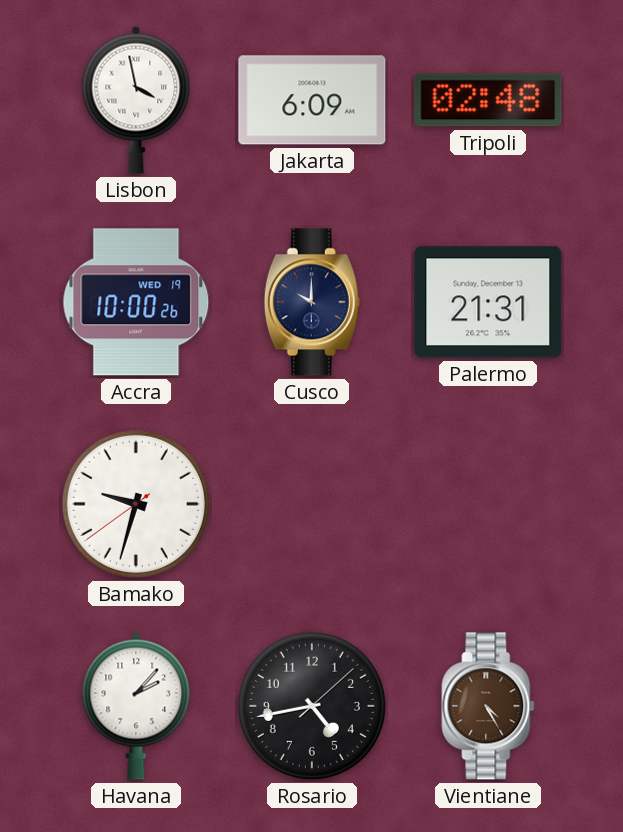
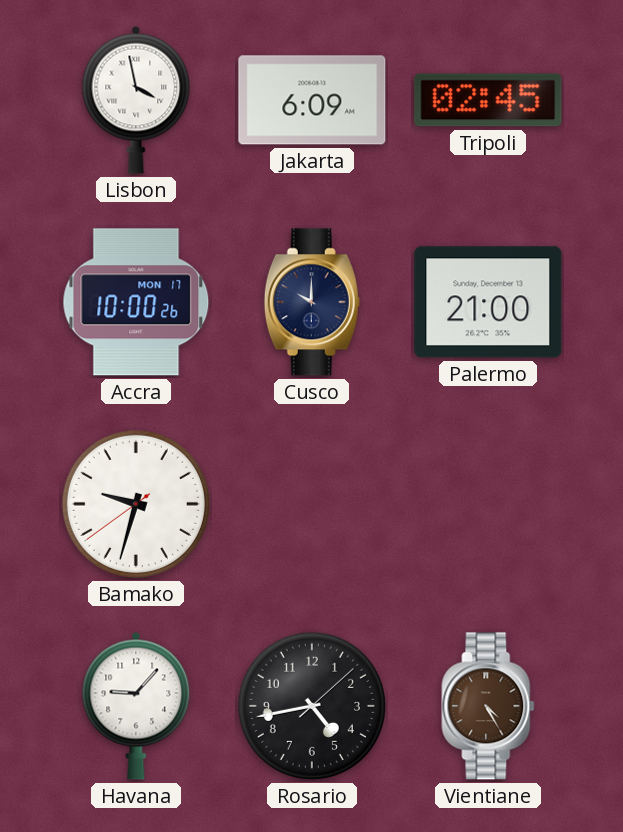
Tripoli: 02:48 -> 02:45
Accra date: WED 19 -> MON 17
Palermo: 21:31 -> 21:00
Havana: 2:07 -> 9:07
